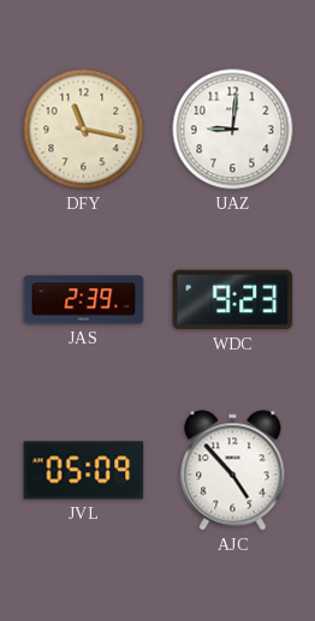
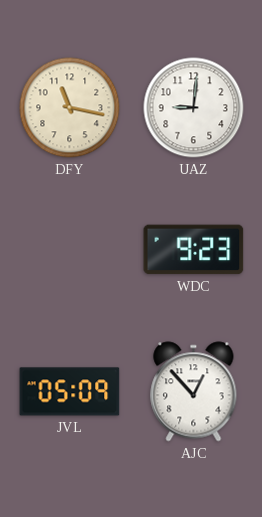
JAS: 2:39 -> none
AJC: 4:53 -> 12:53
